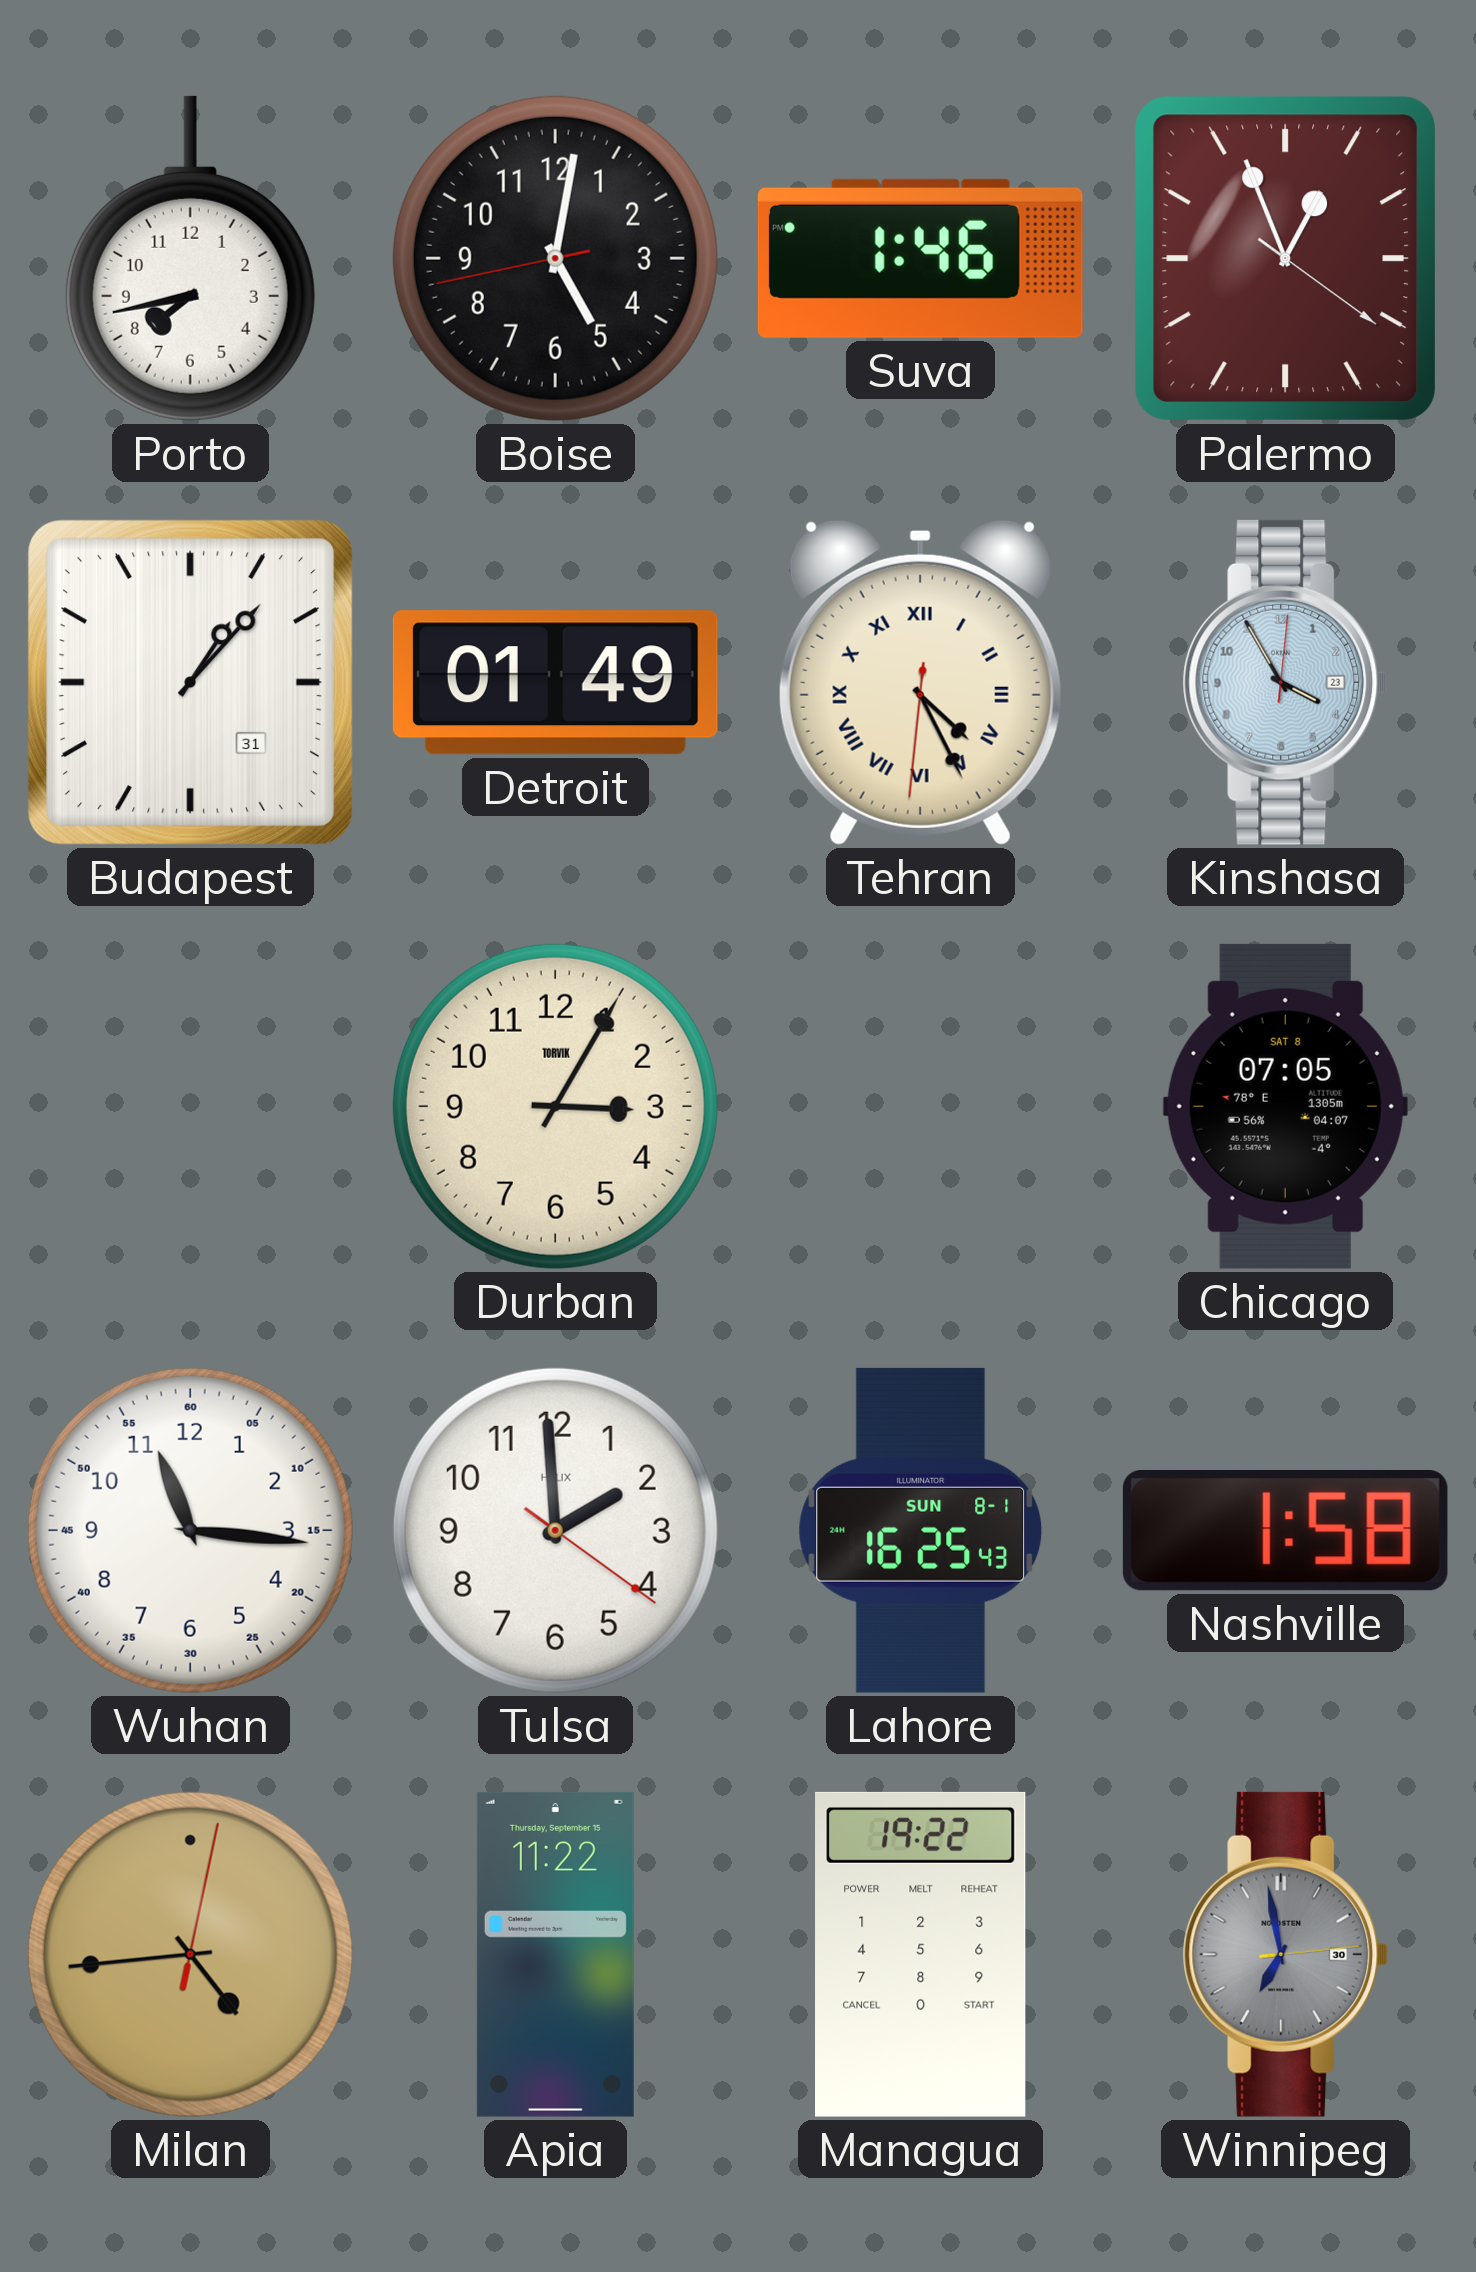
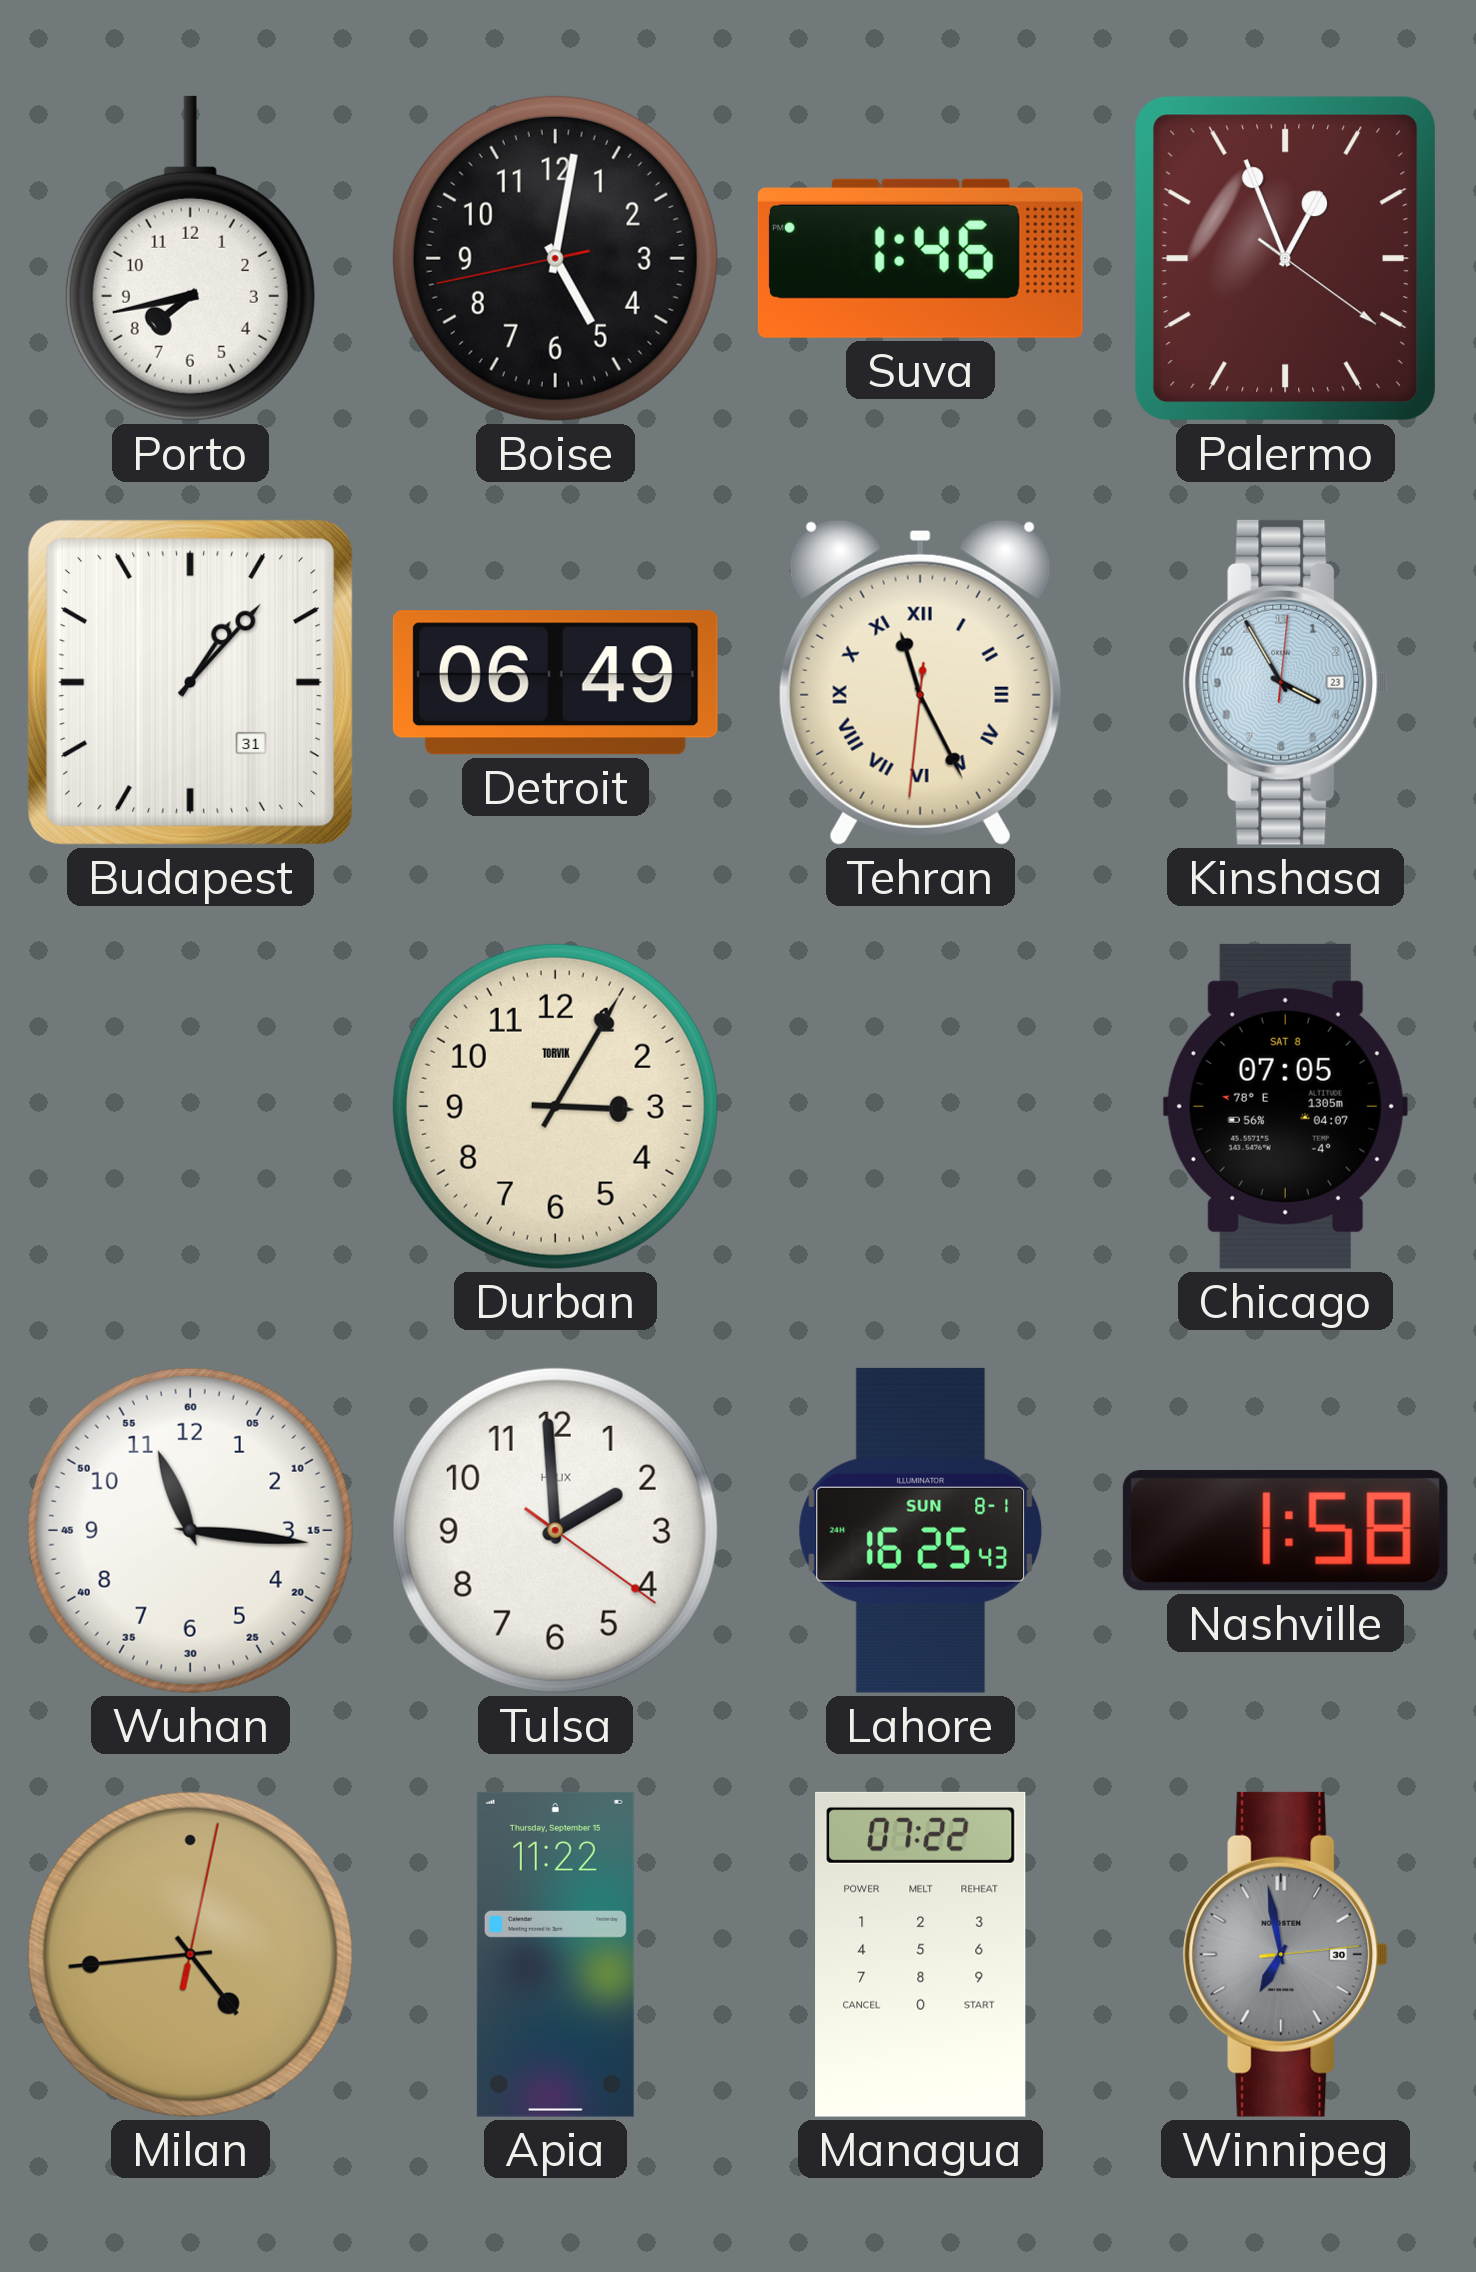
Detroit: 01:49 -> 06:49
Tehran: 4:25 -> 11:25
Managua: 19:22 -> 07:22
